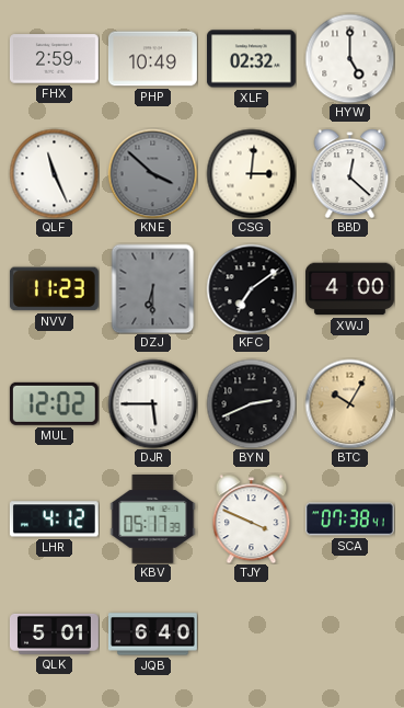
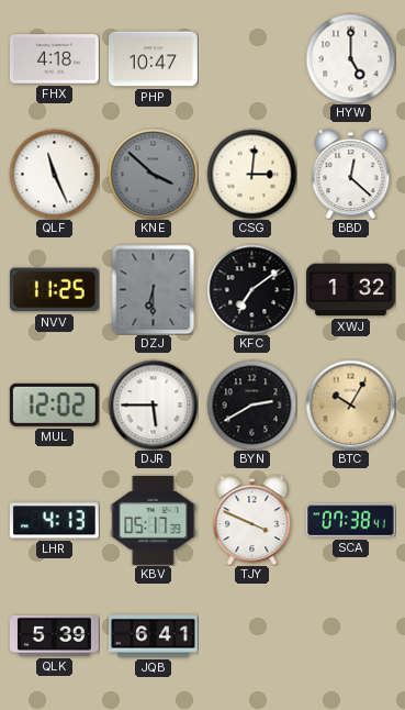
FHX: 2:59 -> 4:18
PHP: 10:49 -> 10:47
XLF: 02:32 -> none
NVV: 11:23 -> 11:25
XWJ: 4:00 -> 1:32
BYN: 2:41 -> 2:40
LHR: 4:12 -> 4:13
QLK: 5:01 -> 5:39
JQB: 6:40 -> 6:41
